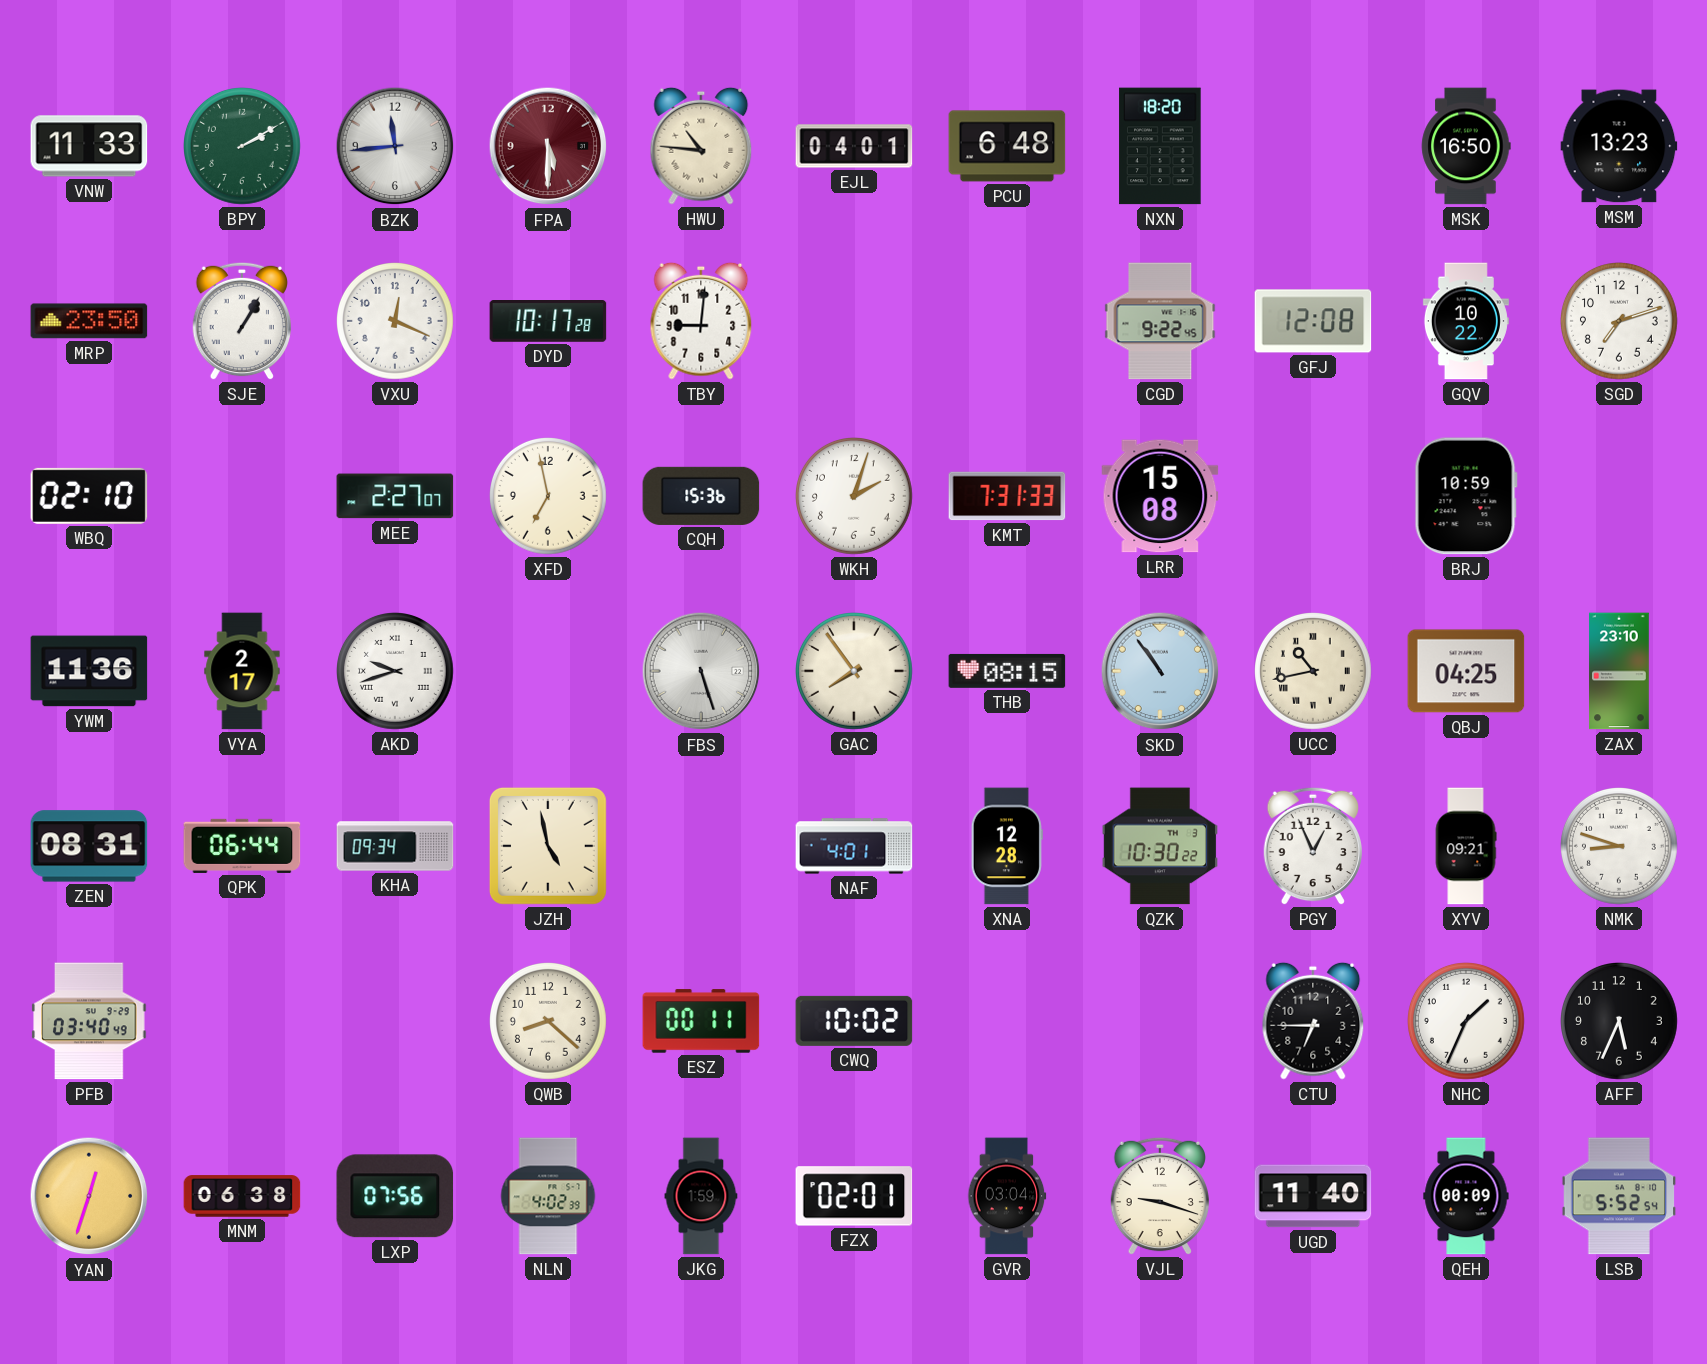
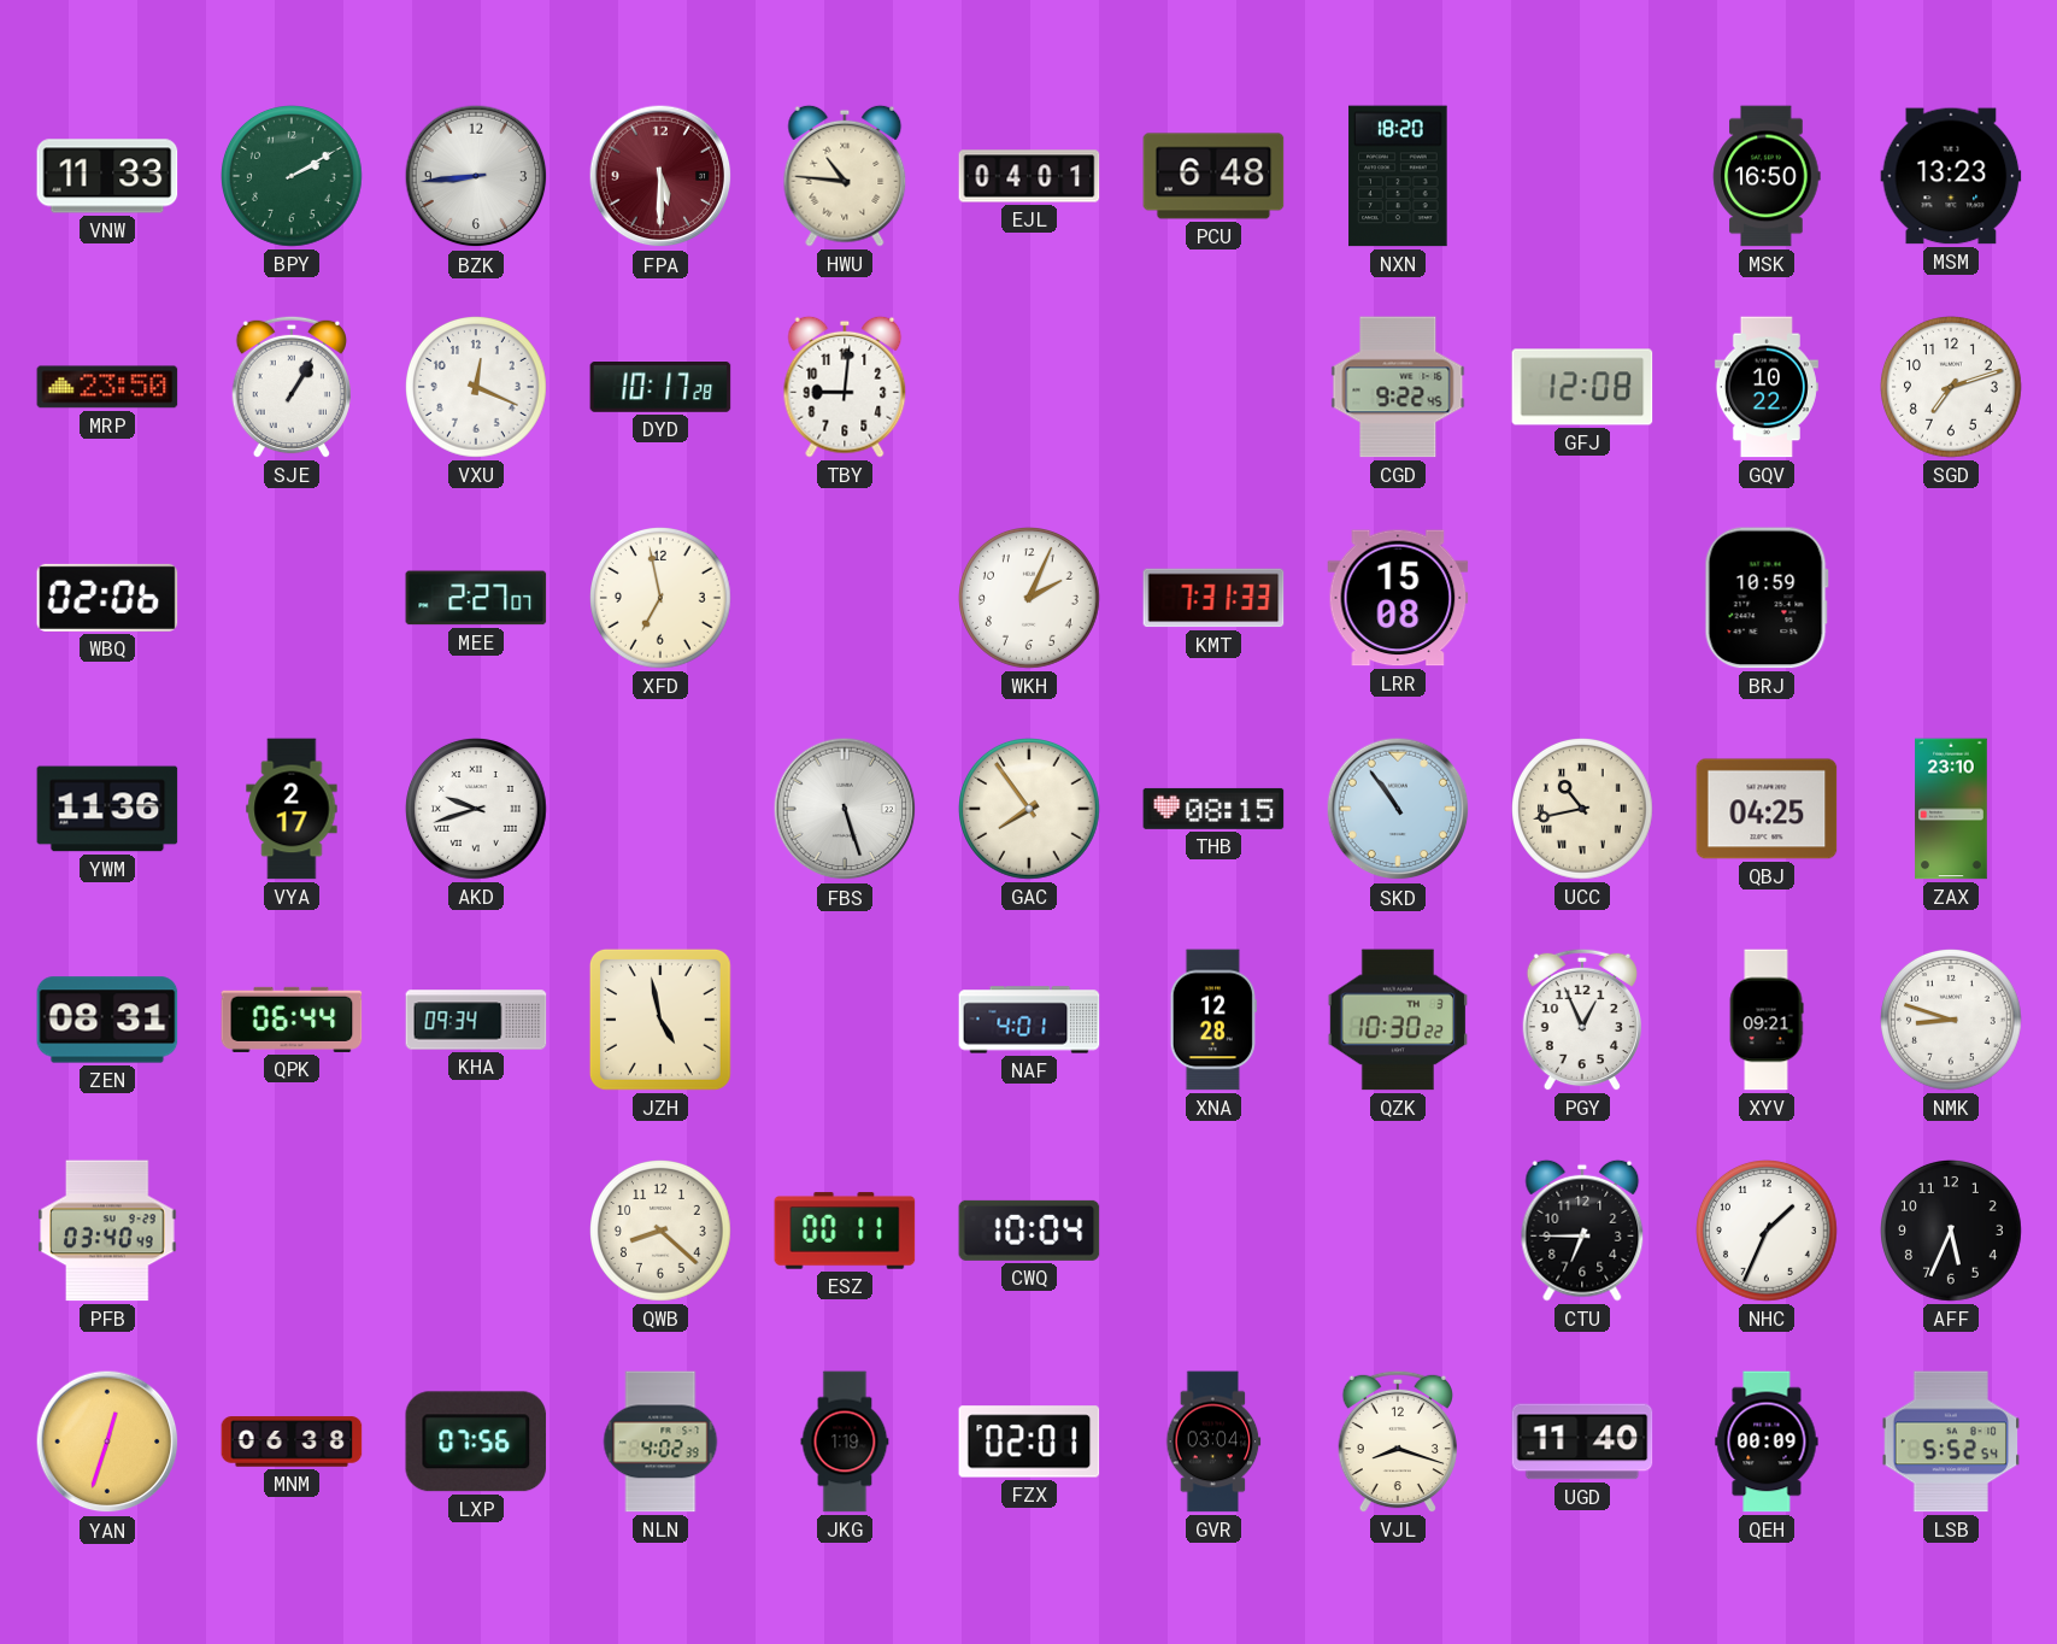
BZK: 11:44 -> 8:44
WBQ: 02:10 -> 02:06
CQH: 15:36 -> none
WKH: 2:03 -> 2:04
CWQ: 10:02 -> 10:04
JKG: 1:59 -> 1:19
VJL: 9:18 -> 8:18
